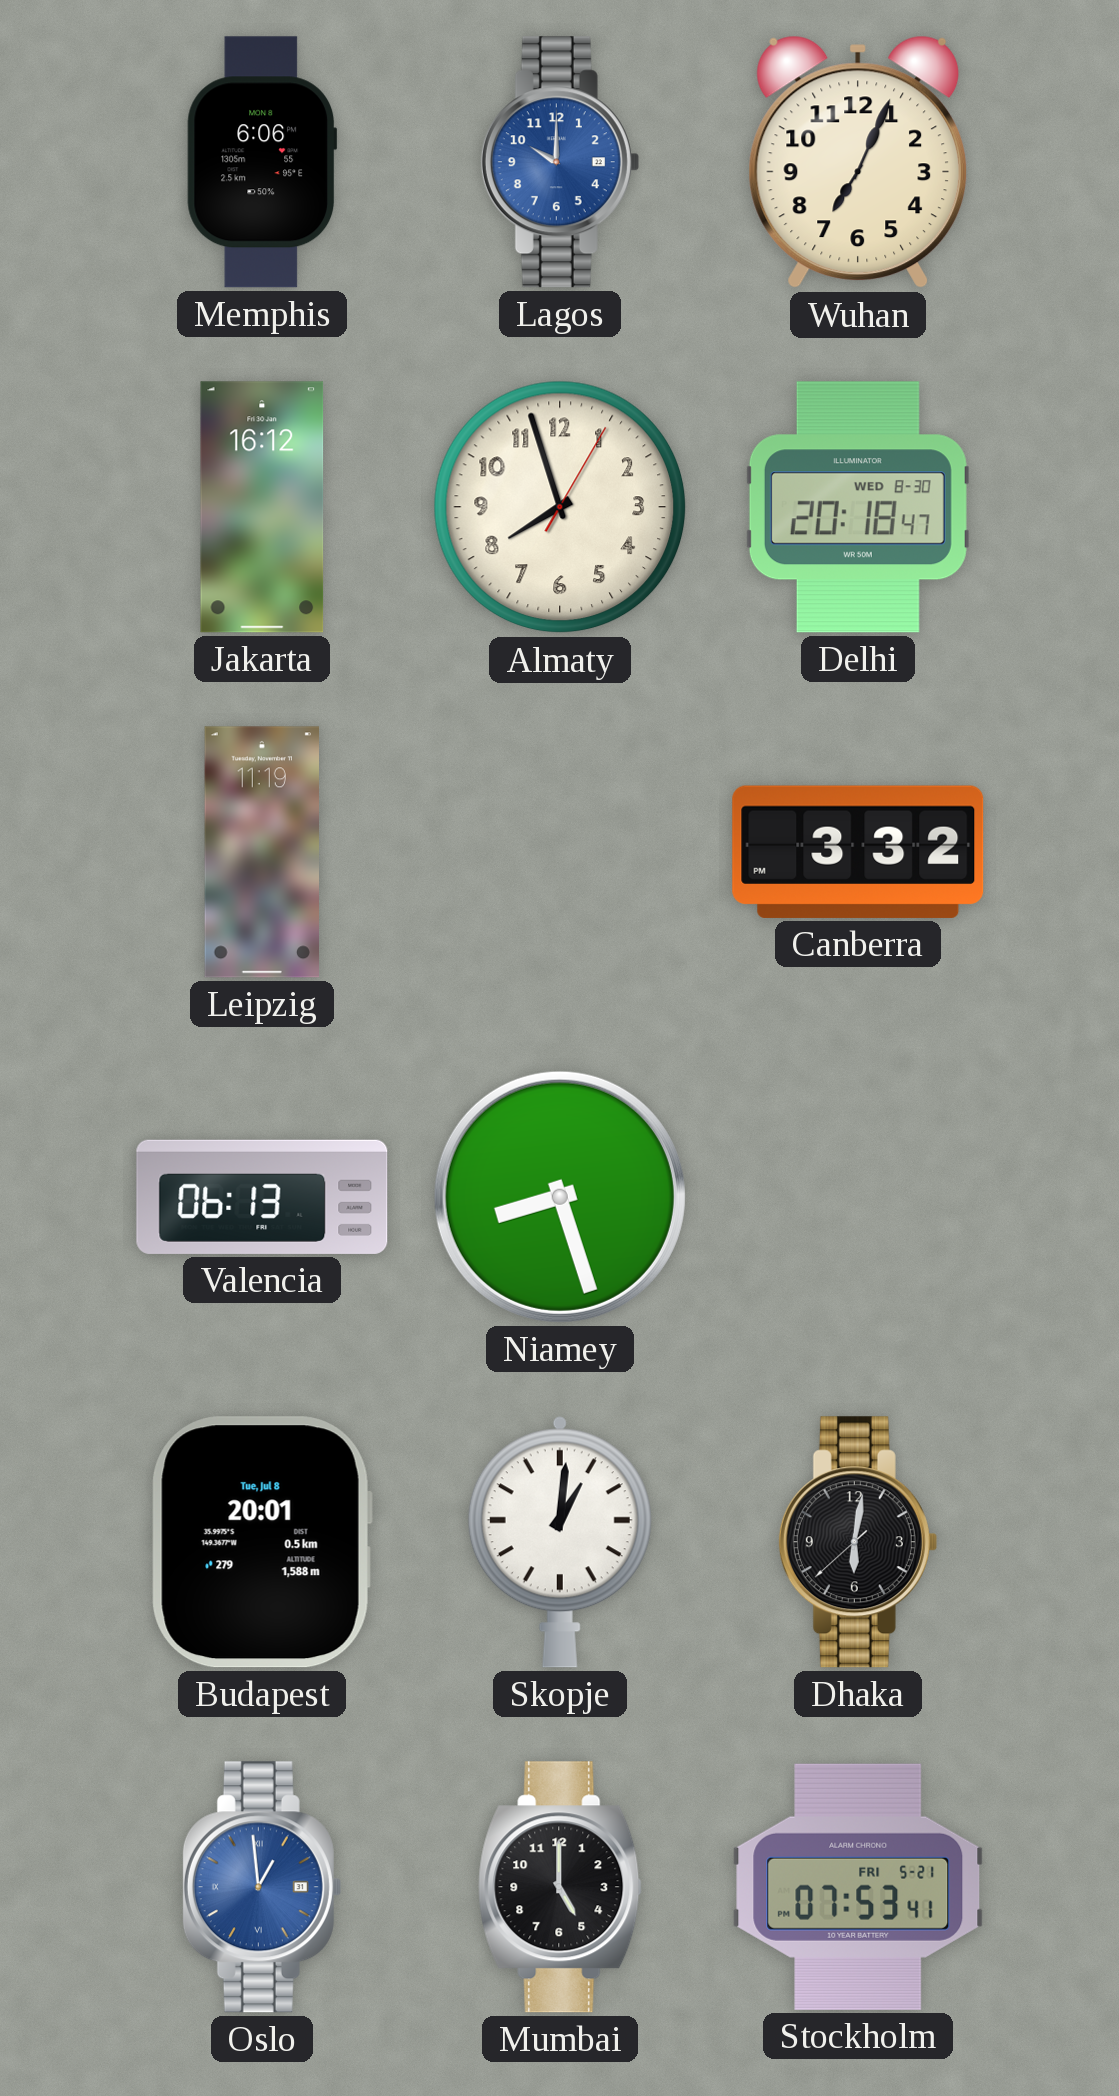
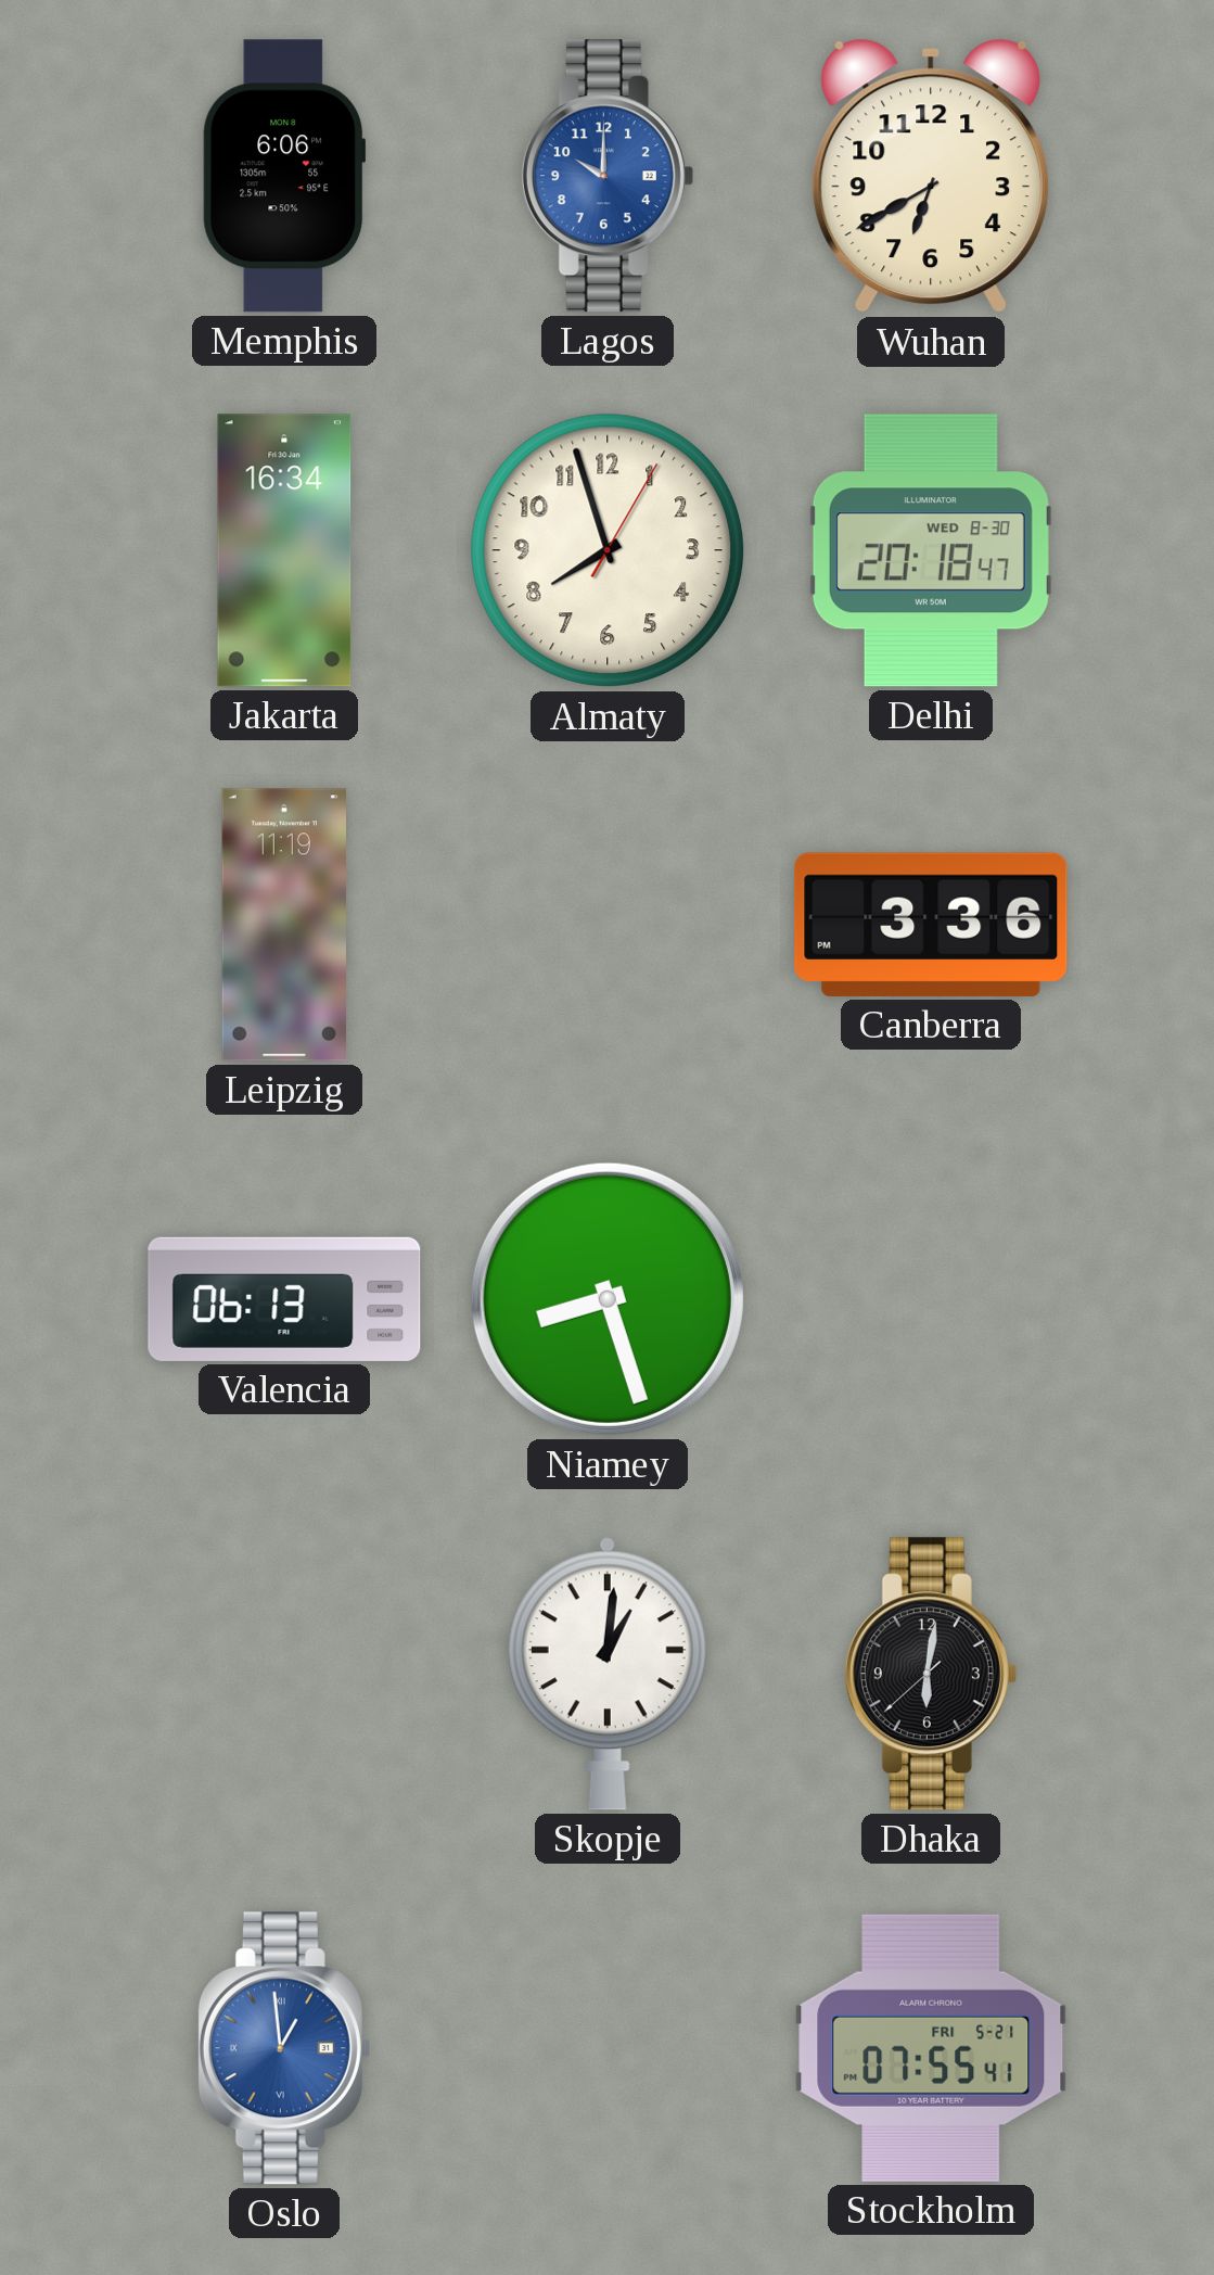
Wuhan: 7:04 -> 6:40
Jakarta: 16:12 -> 16:34
Canberra: 3:32 -> 3:36
Budapest: 20:01 -> none
Mumbai: 5:00 -> none
Stockholm: 07:53 -> 07:55
